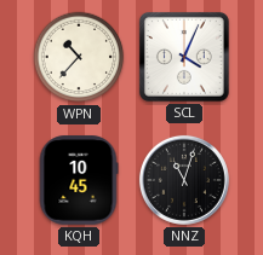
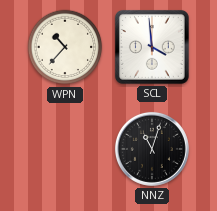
SCL: 4:04 -> 3:59
KQH: 10:45 -> none
